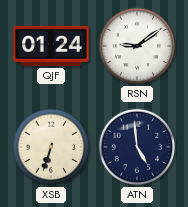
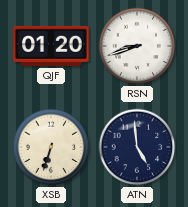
QJF: 01:24 -> 01:20
RSN: 9:09 -> 8:42
